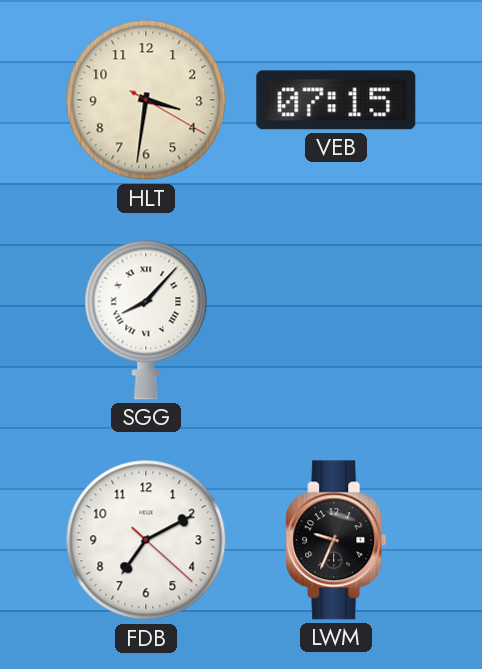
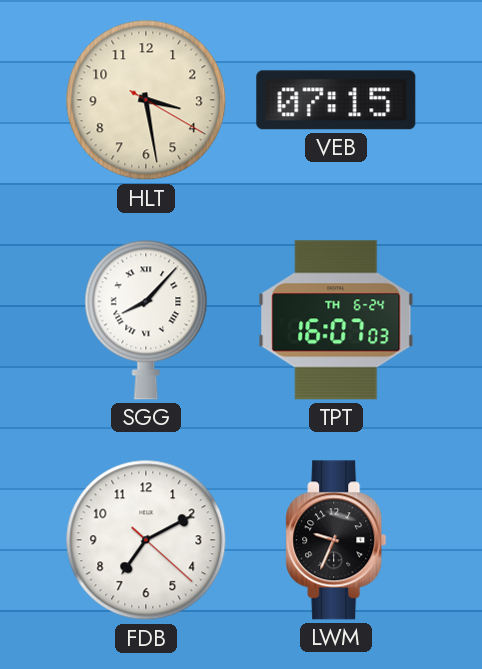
HLT: 3:31 -> 3:28
TPT: none -> 16:07
